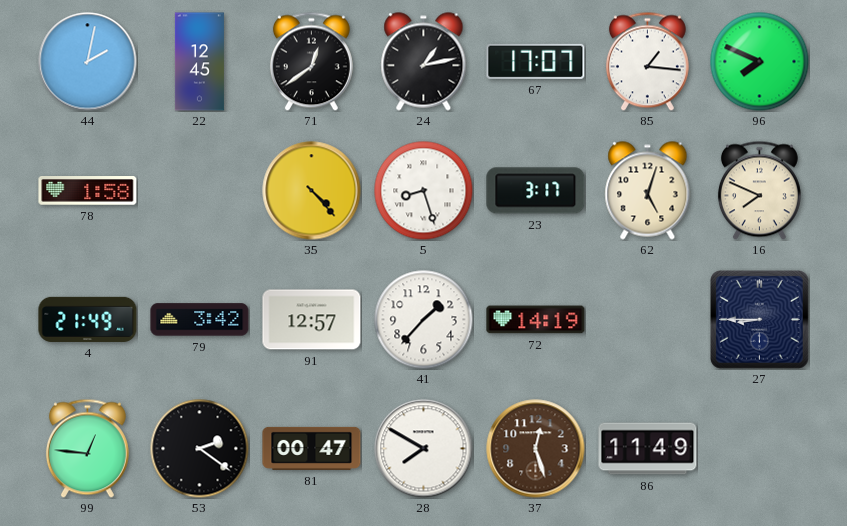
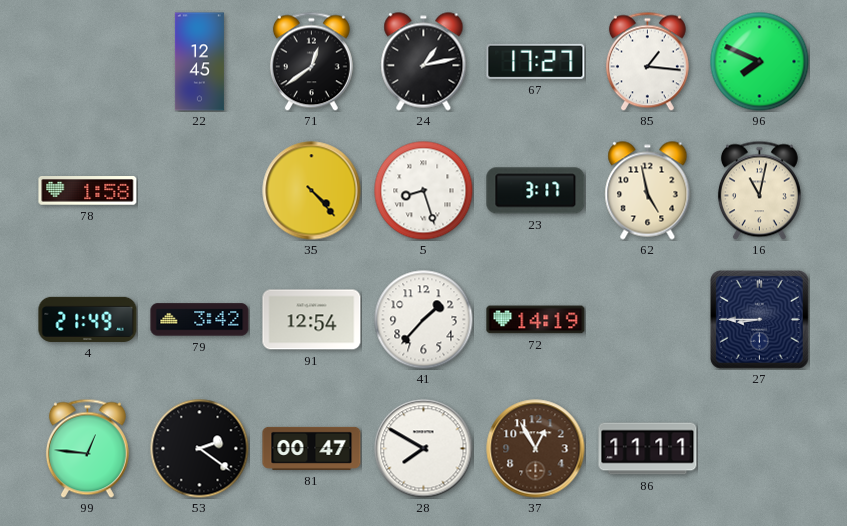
44: 2:02 -> none
67: 17:07 -> 17:27
62: 5:03 -> 4:58
16: 7:49 -> 11:02
91: 12:57 -> 12:54
37: 12:27 -> 12:55
86: 11:49 -> 11:11
